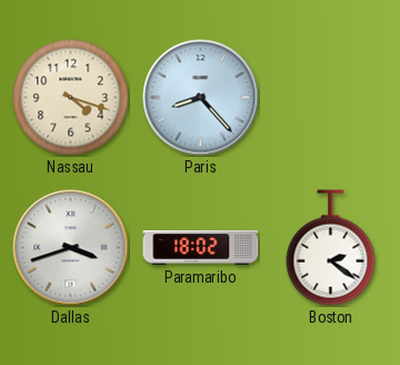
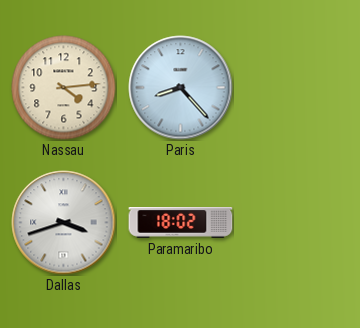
Nassau: 4:18 -> 4:14
Boston: 2:21 -> none
